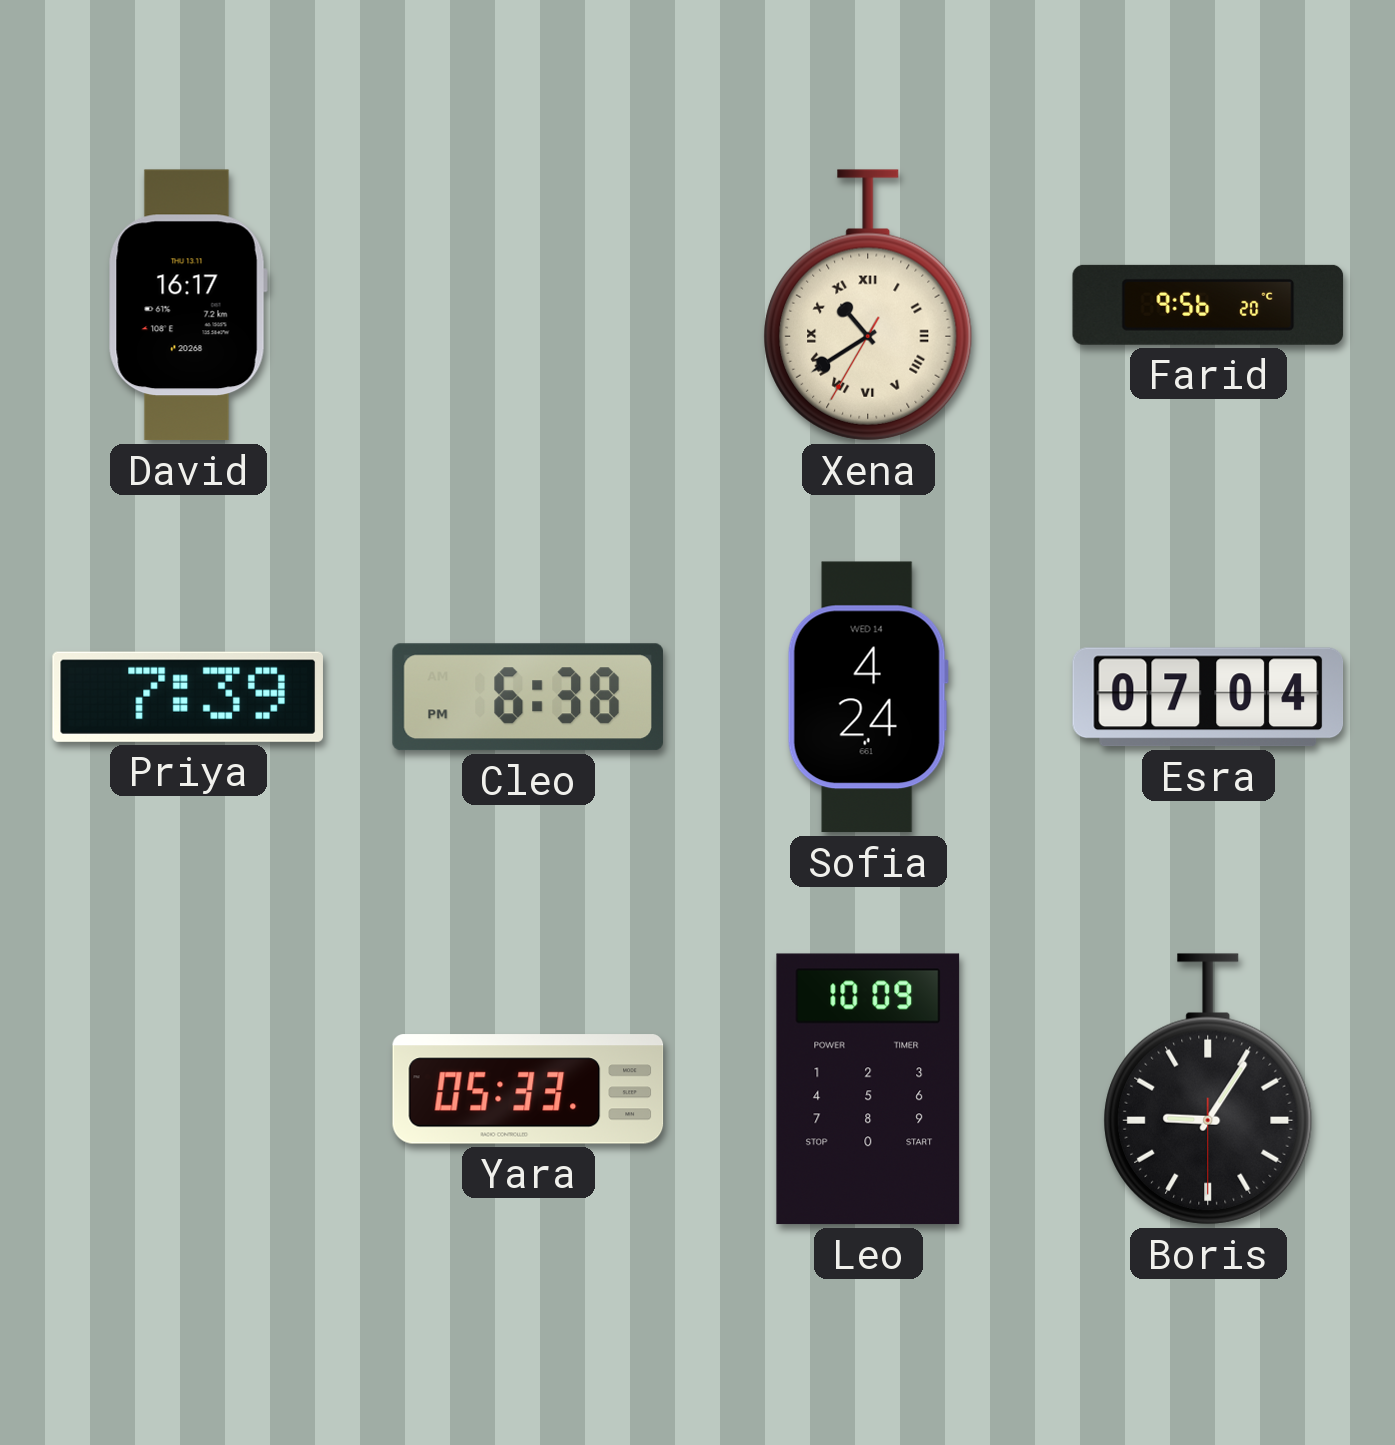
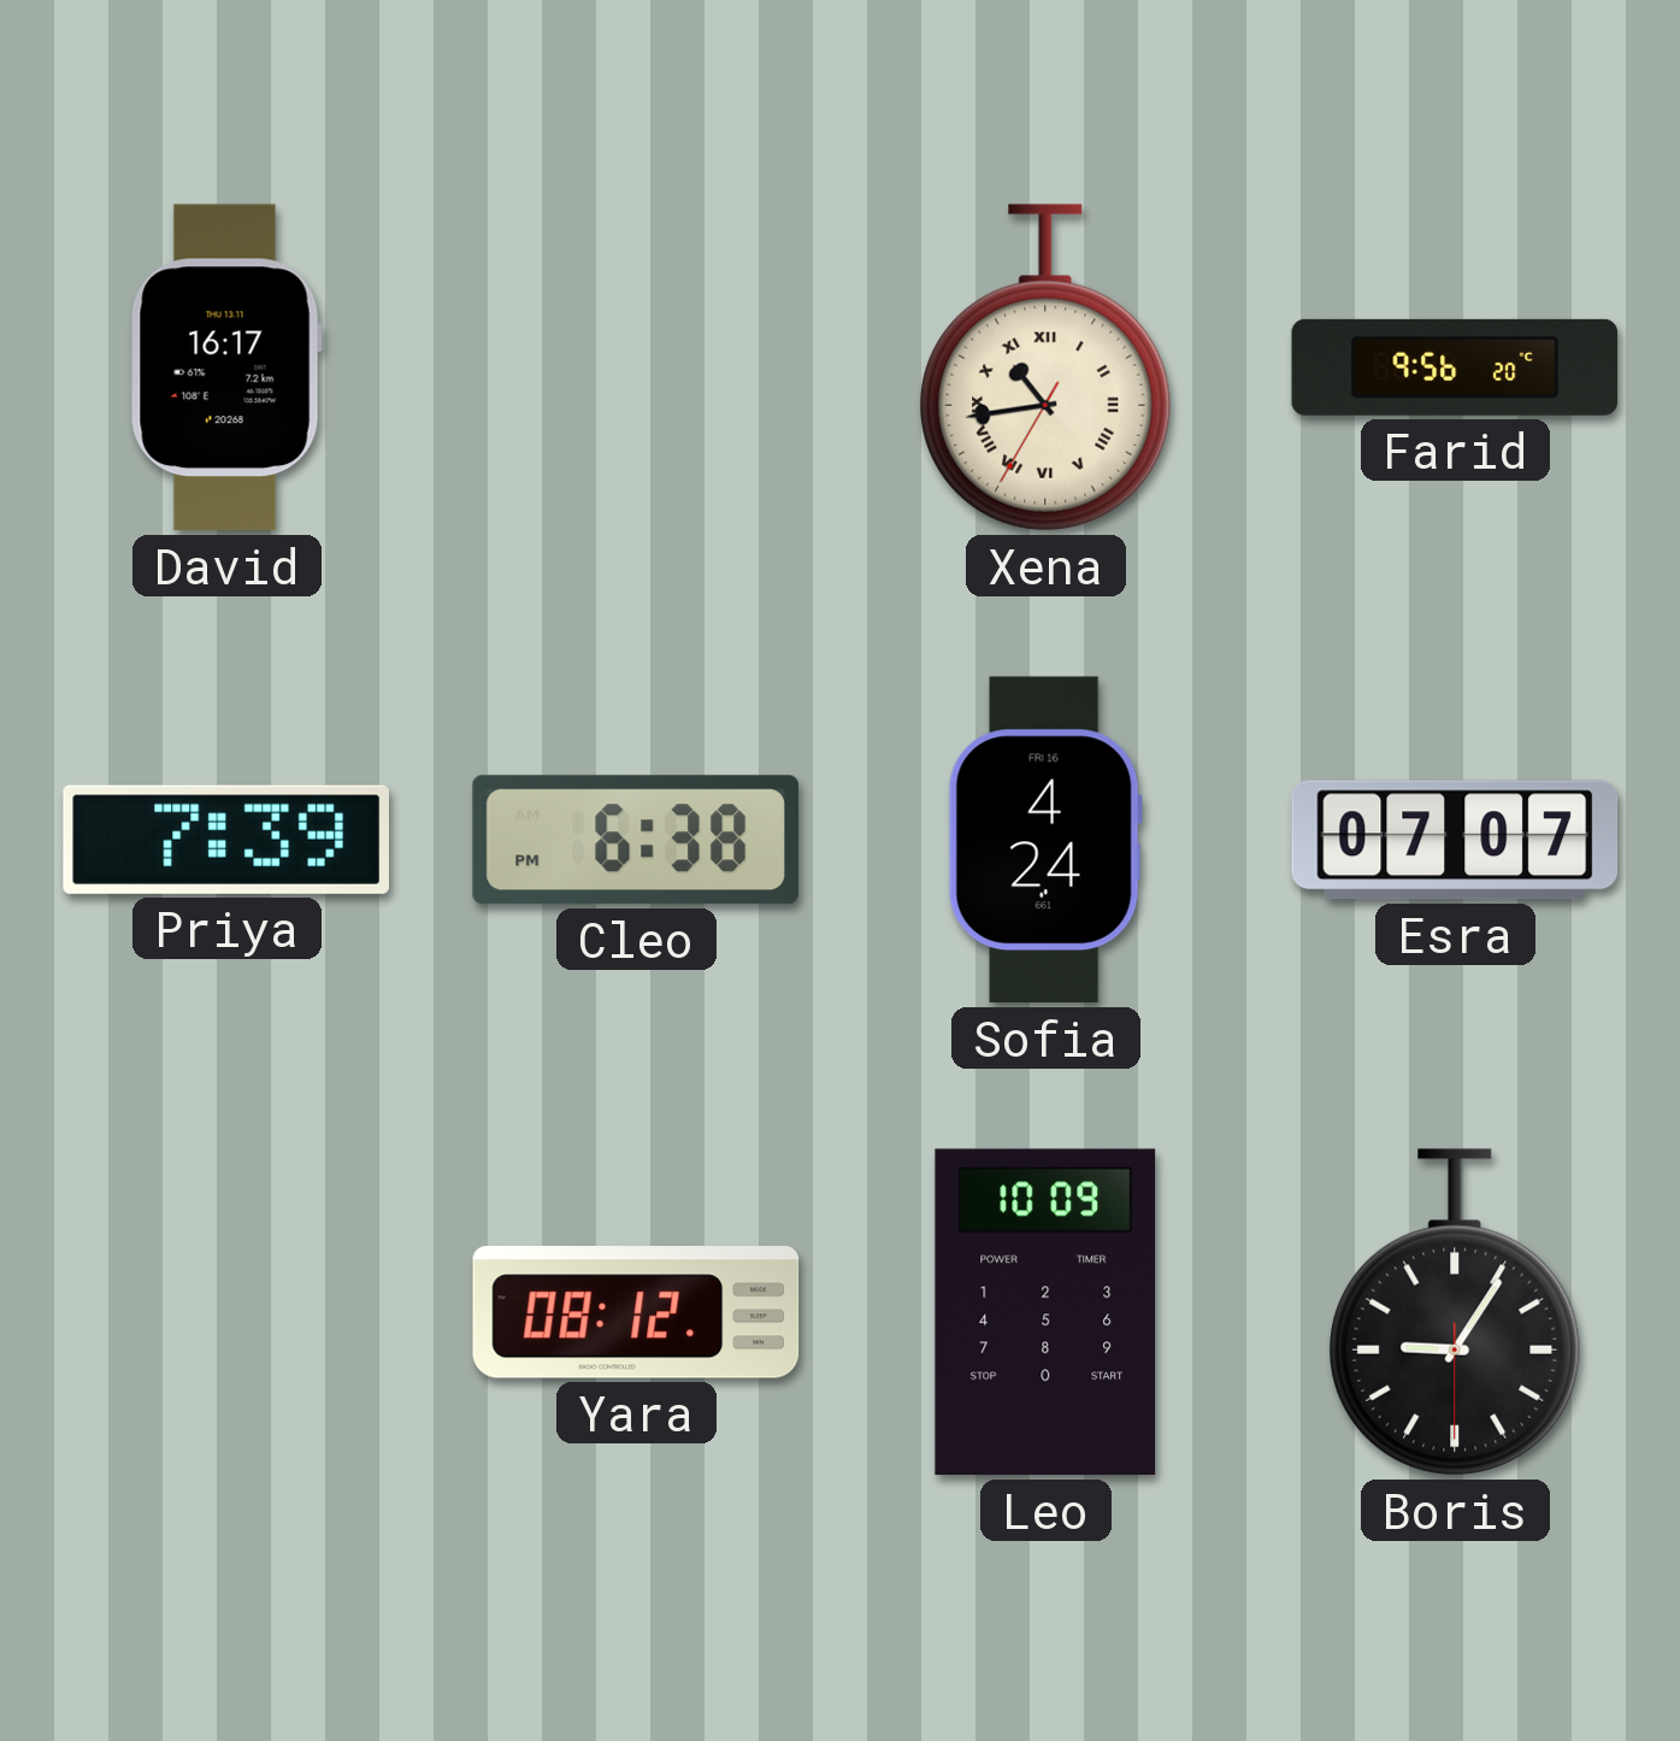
Xena: 10:39 -> 10:43
Sofia date: WED 14 -> FRI 16
Esra: 07:04 -> 07:07
Yara: 05:33 -> 08:12
